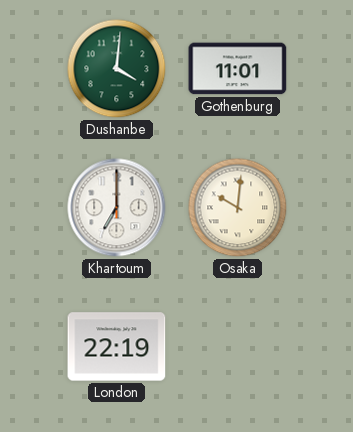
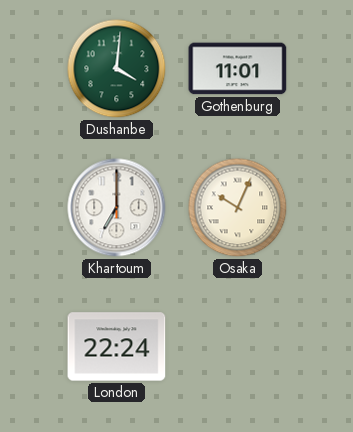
Osaka: 10:01 -> 10:04
London: 22:19 -> 22:24
